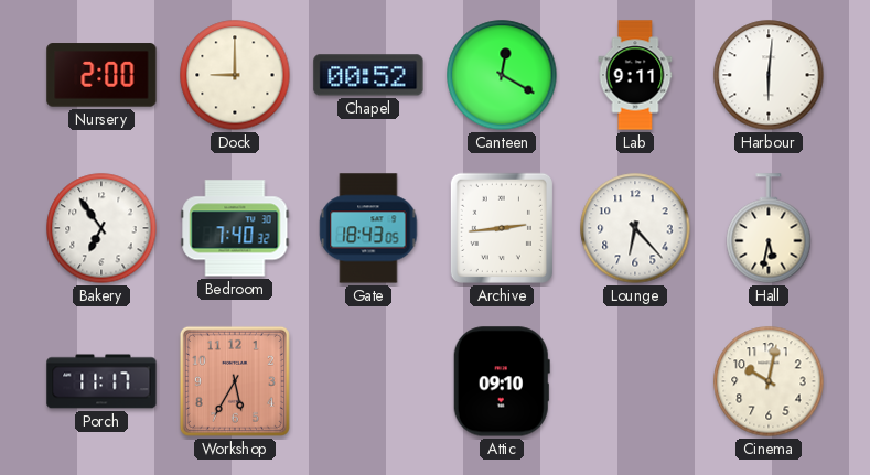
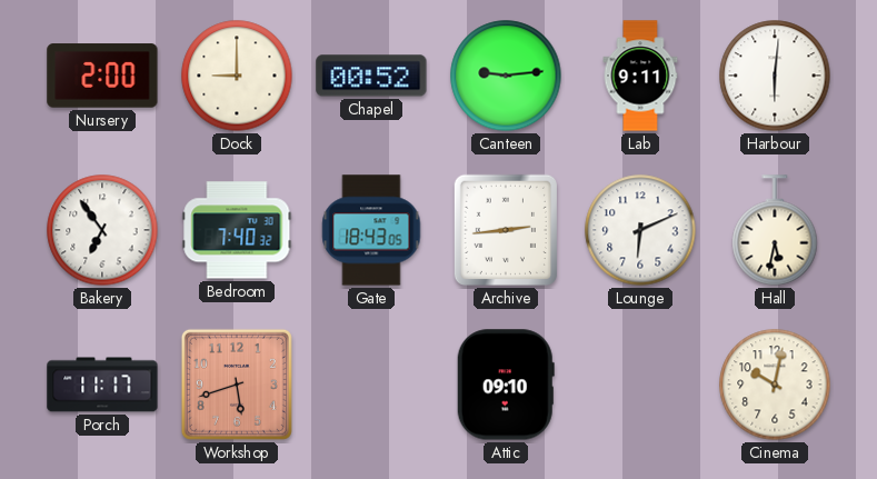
Canteen: 12:20 -> 9:14
Lounge: 6:23 -> 6:11
Workshop: 5:35 -> 5:42
